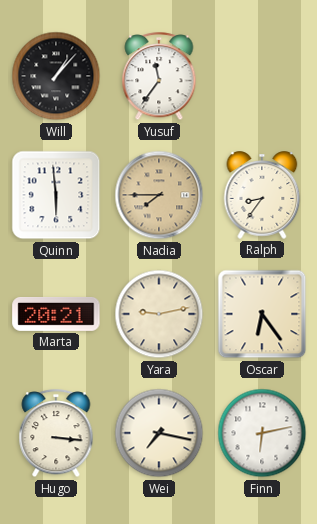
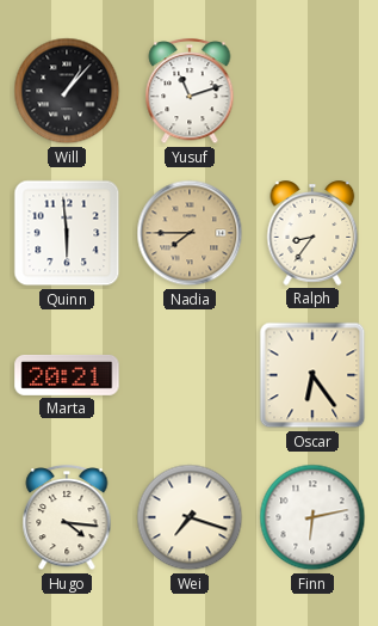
Yusuf: 11:36 -> 11:12
Yara: 9:13 -> none
Hugo: 3:16 -> 4:16
Wei: 7:17 -> 7:18
